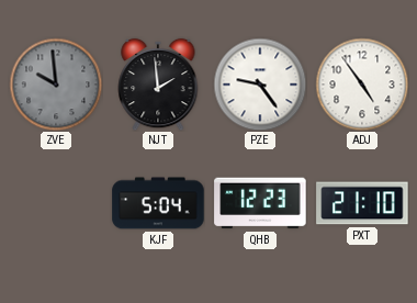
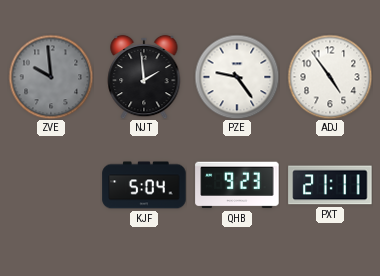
QHB: 12:23 -> 9:23
PXT: 21:10 -> 21:11
